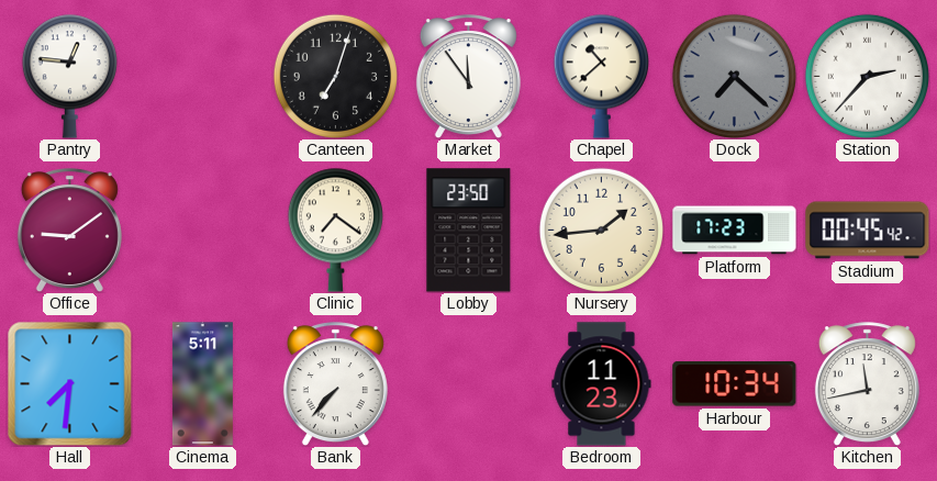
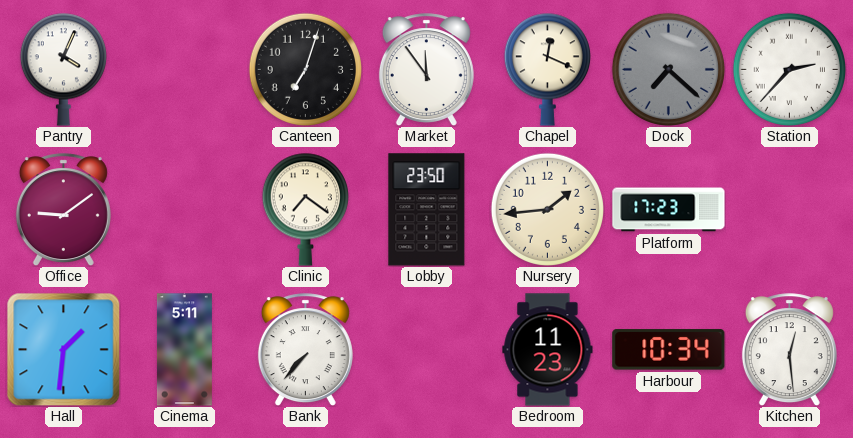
Pantry: 12:46 -> 4:04
Chapel: 10:38 -> 12:19
Stadium: 00:45 -> none
Hall: 7:31 -> 1:31
Kitchen: 11:43 -> 12:29
